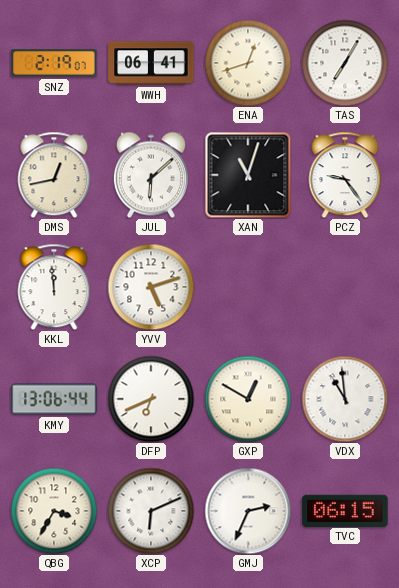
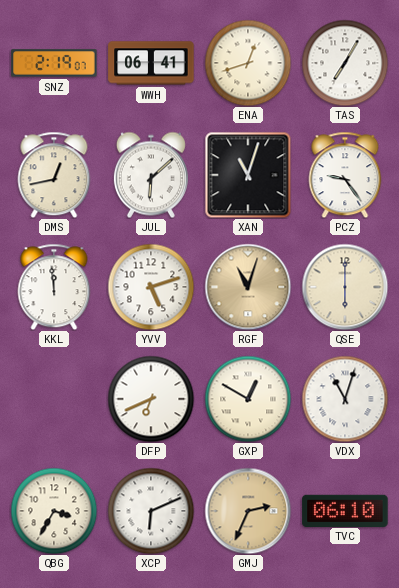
RGF: none -> 11:03
QSE: none -> 6:00
KMY: 13:06 -> none
VDX: 10:59 -> 11:03
GMJ dial: white -> champagne
TVC: 06:15 -> 06:10
